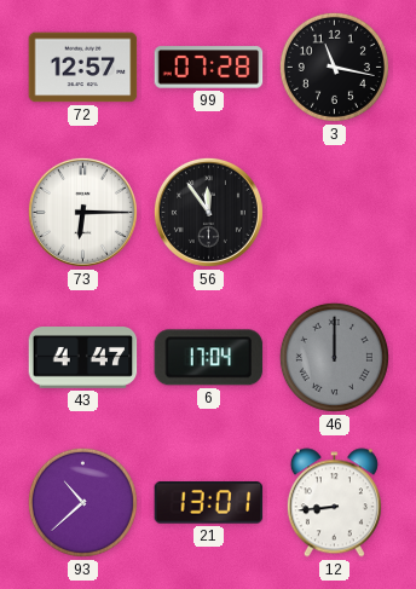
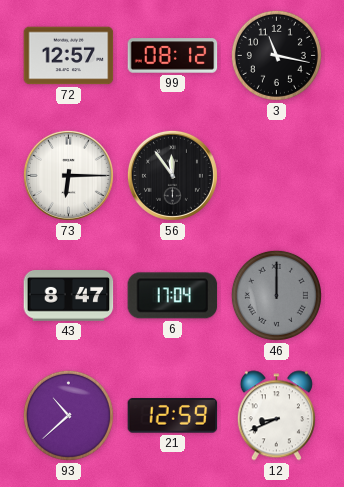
99: 07:28 -> 08:12
43: 4:47 -> 8:47
21: 13:01 -> 12:59
12: 8:44 -> 8:41
